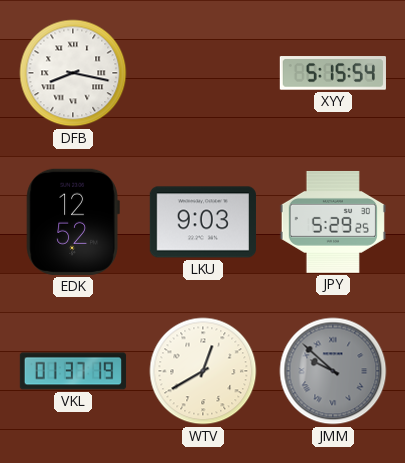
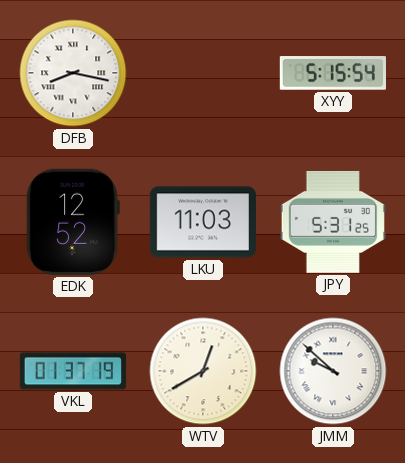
LKU: 9:03 -> 11:03
JPY: 5:29 -> 5:31
JMM dial: grey -> white
